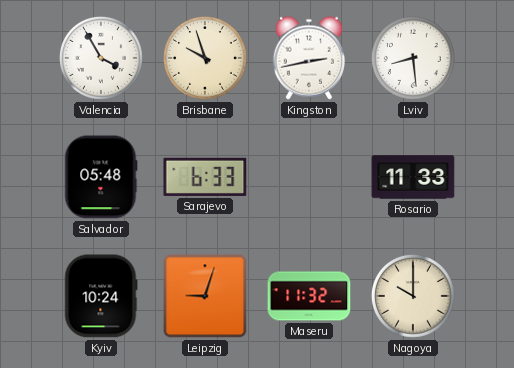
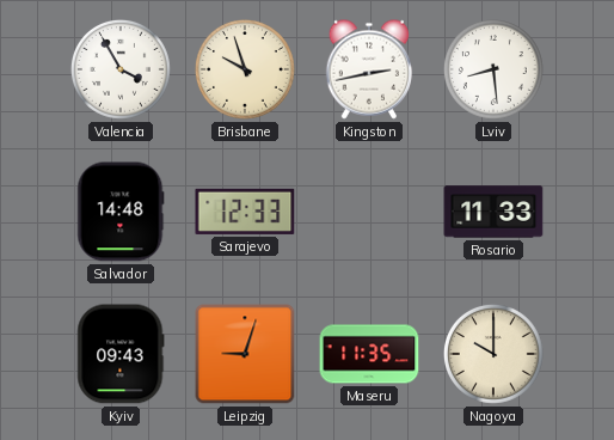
Salvador: 05:48 -> 14:48
Sarajevo: 6:33 -> 12:33
Kyiv: 10:24 -> 09:43
Maseru: 11:32 -> 11:35
